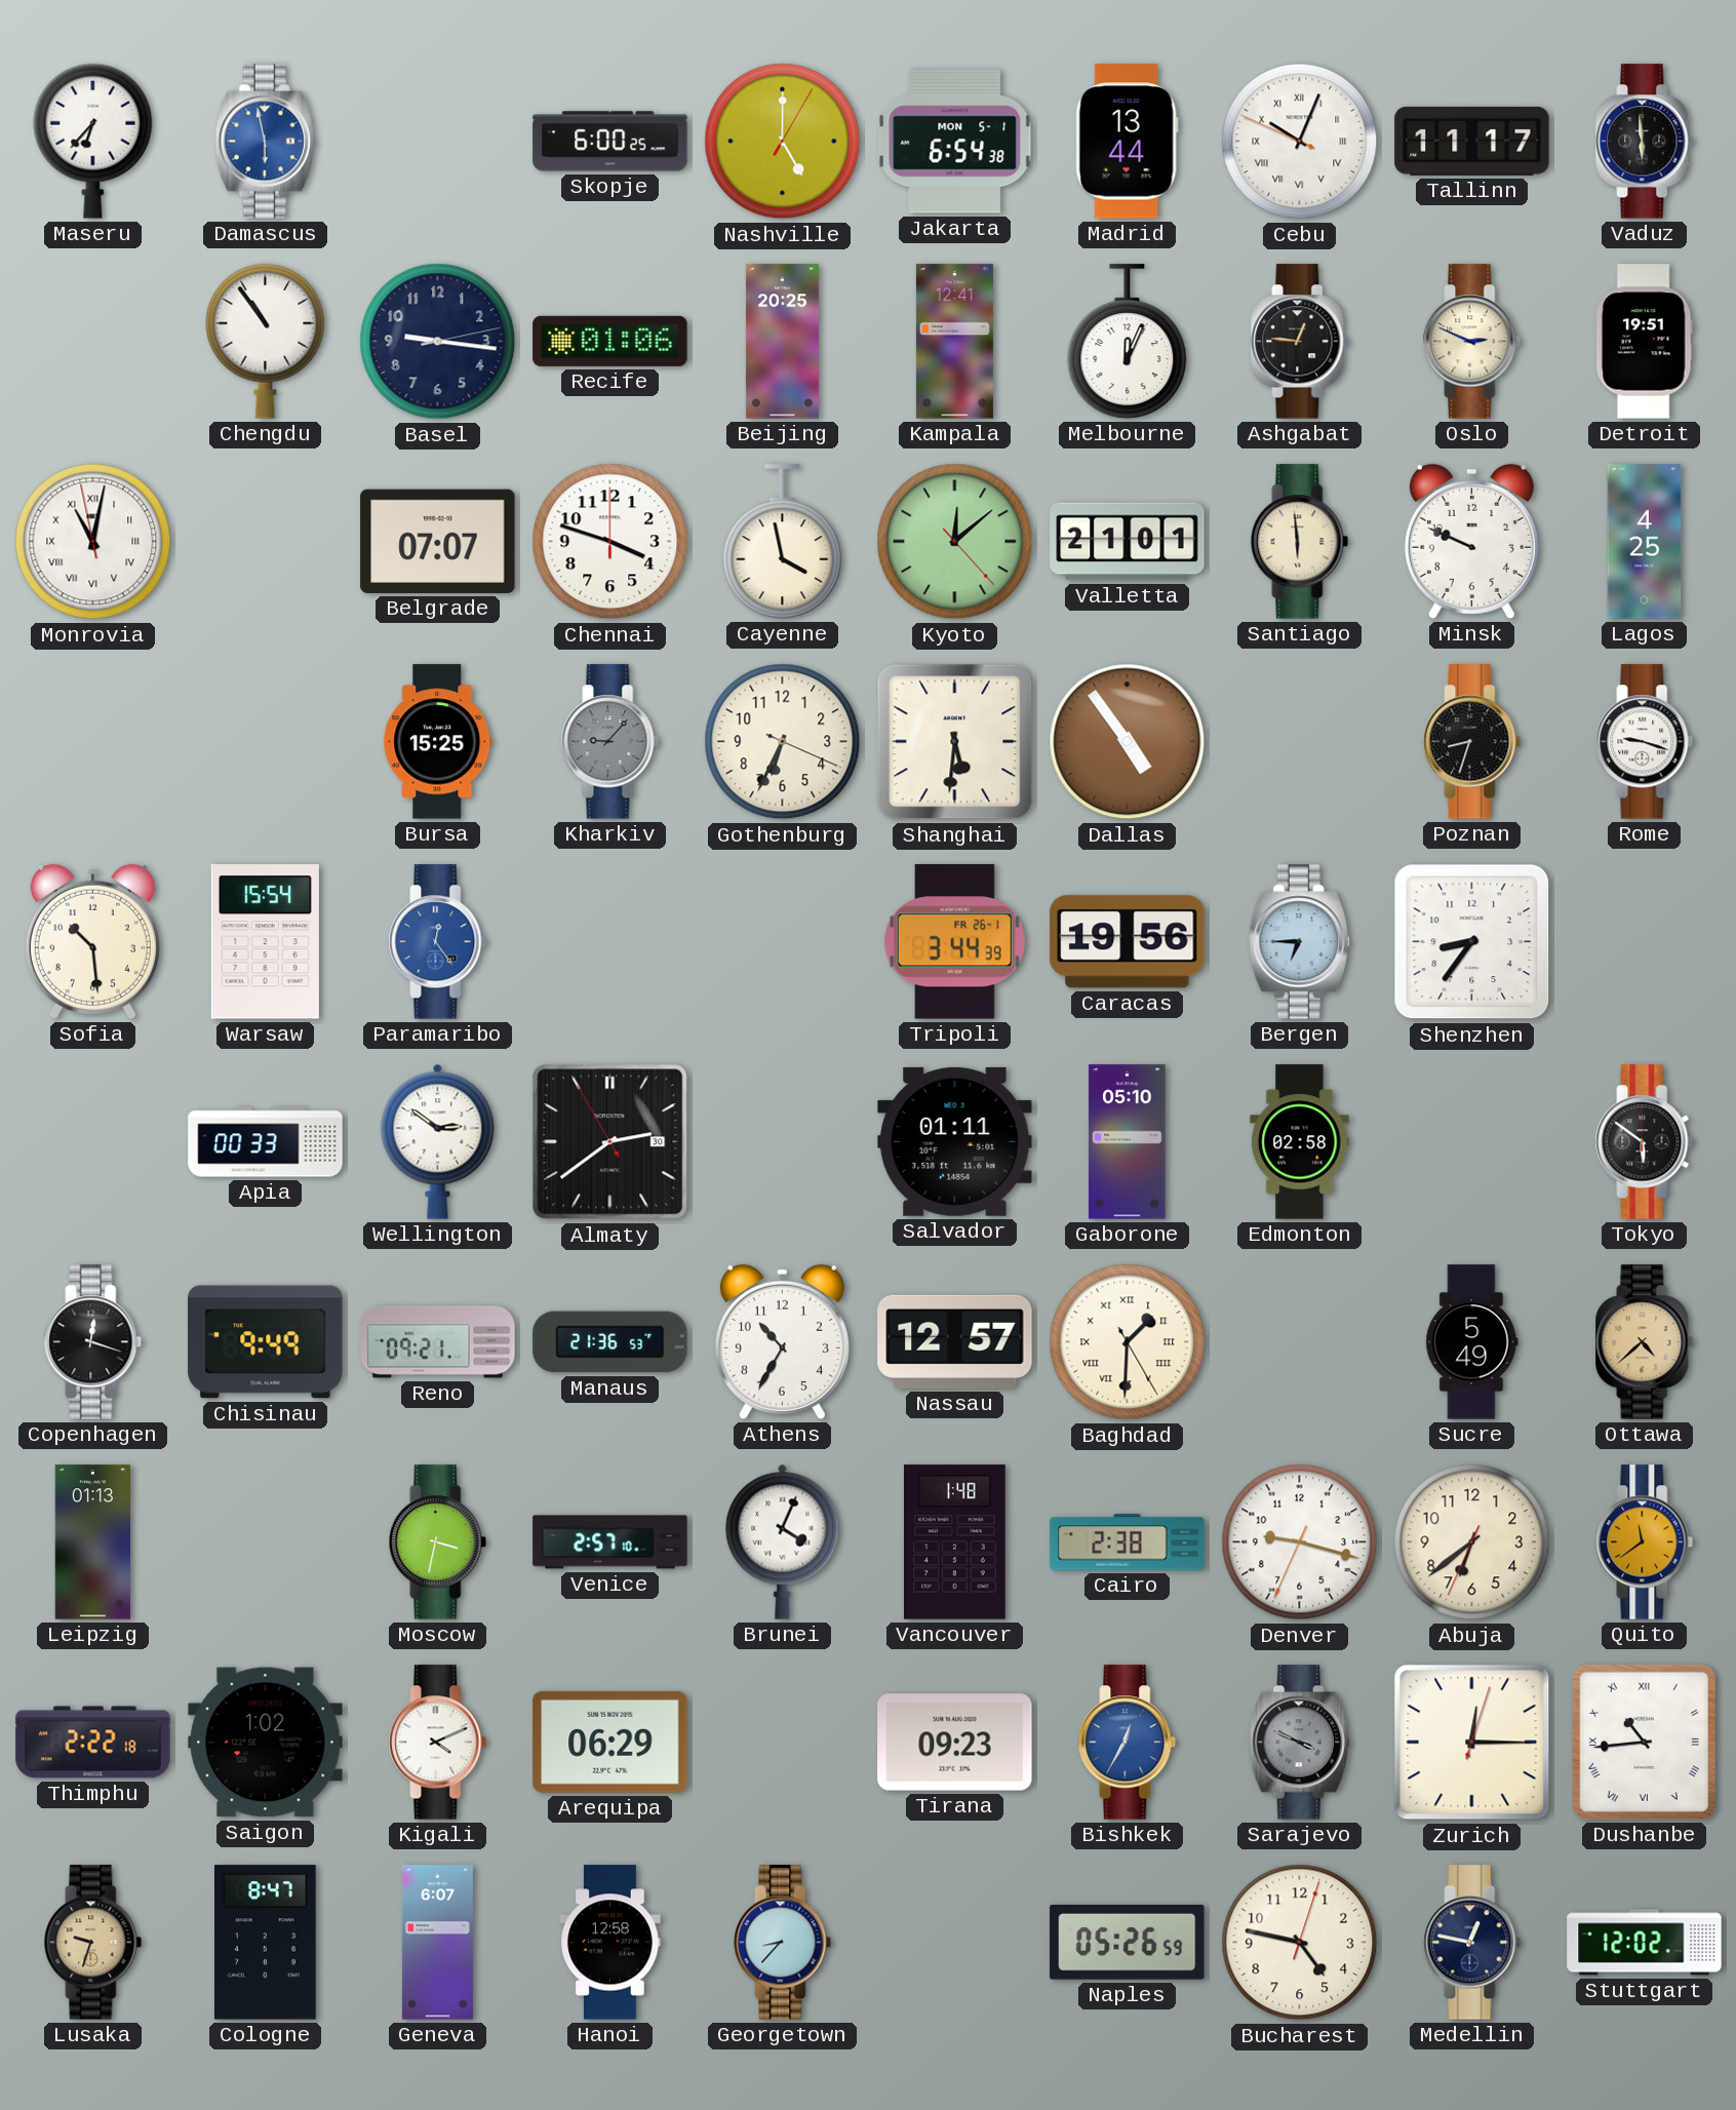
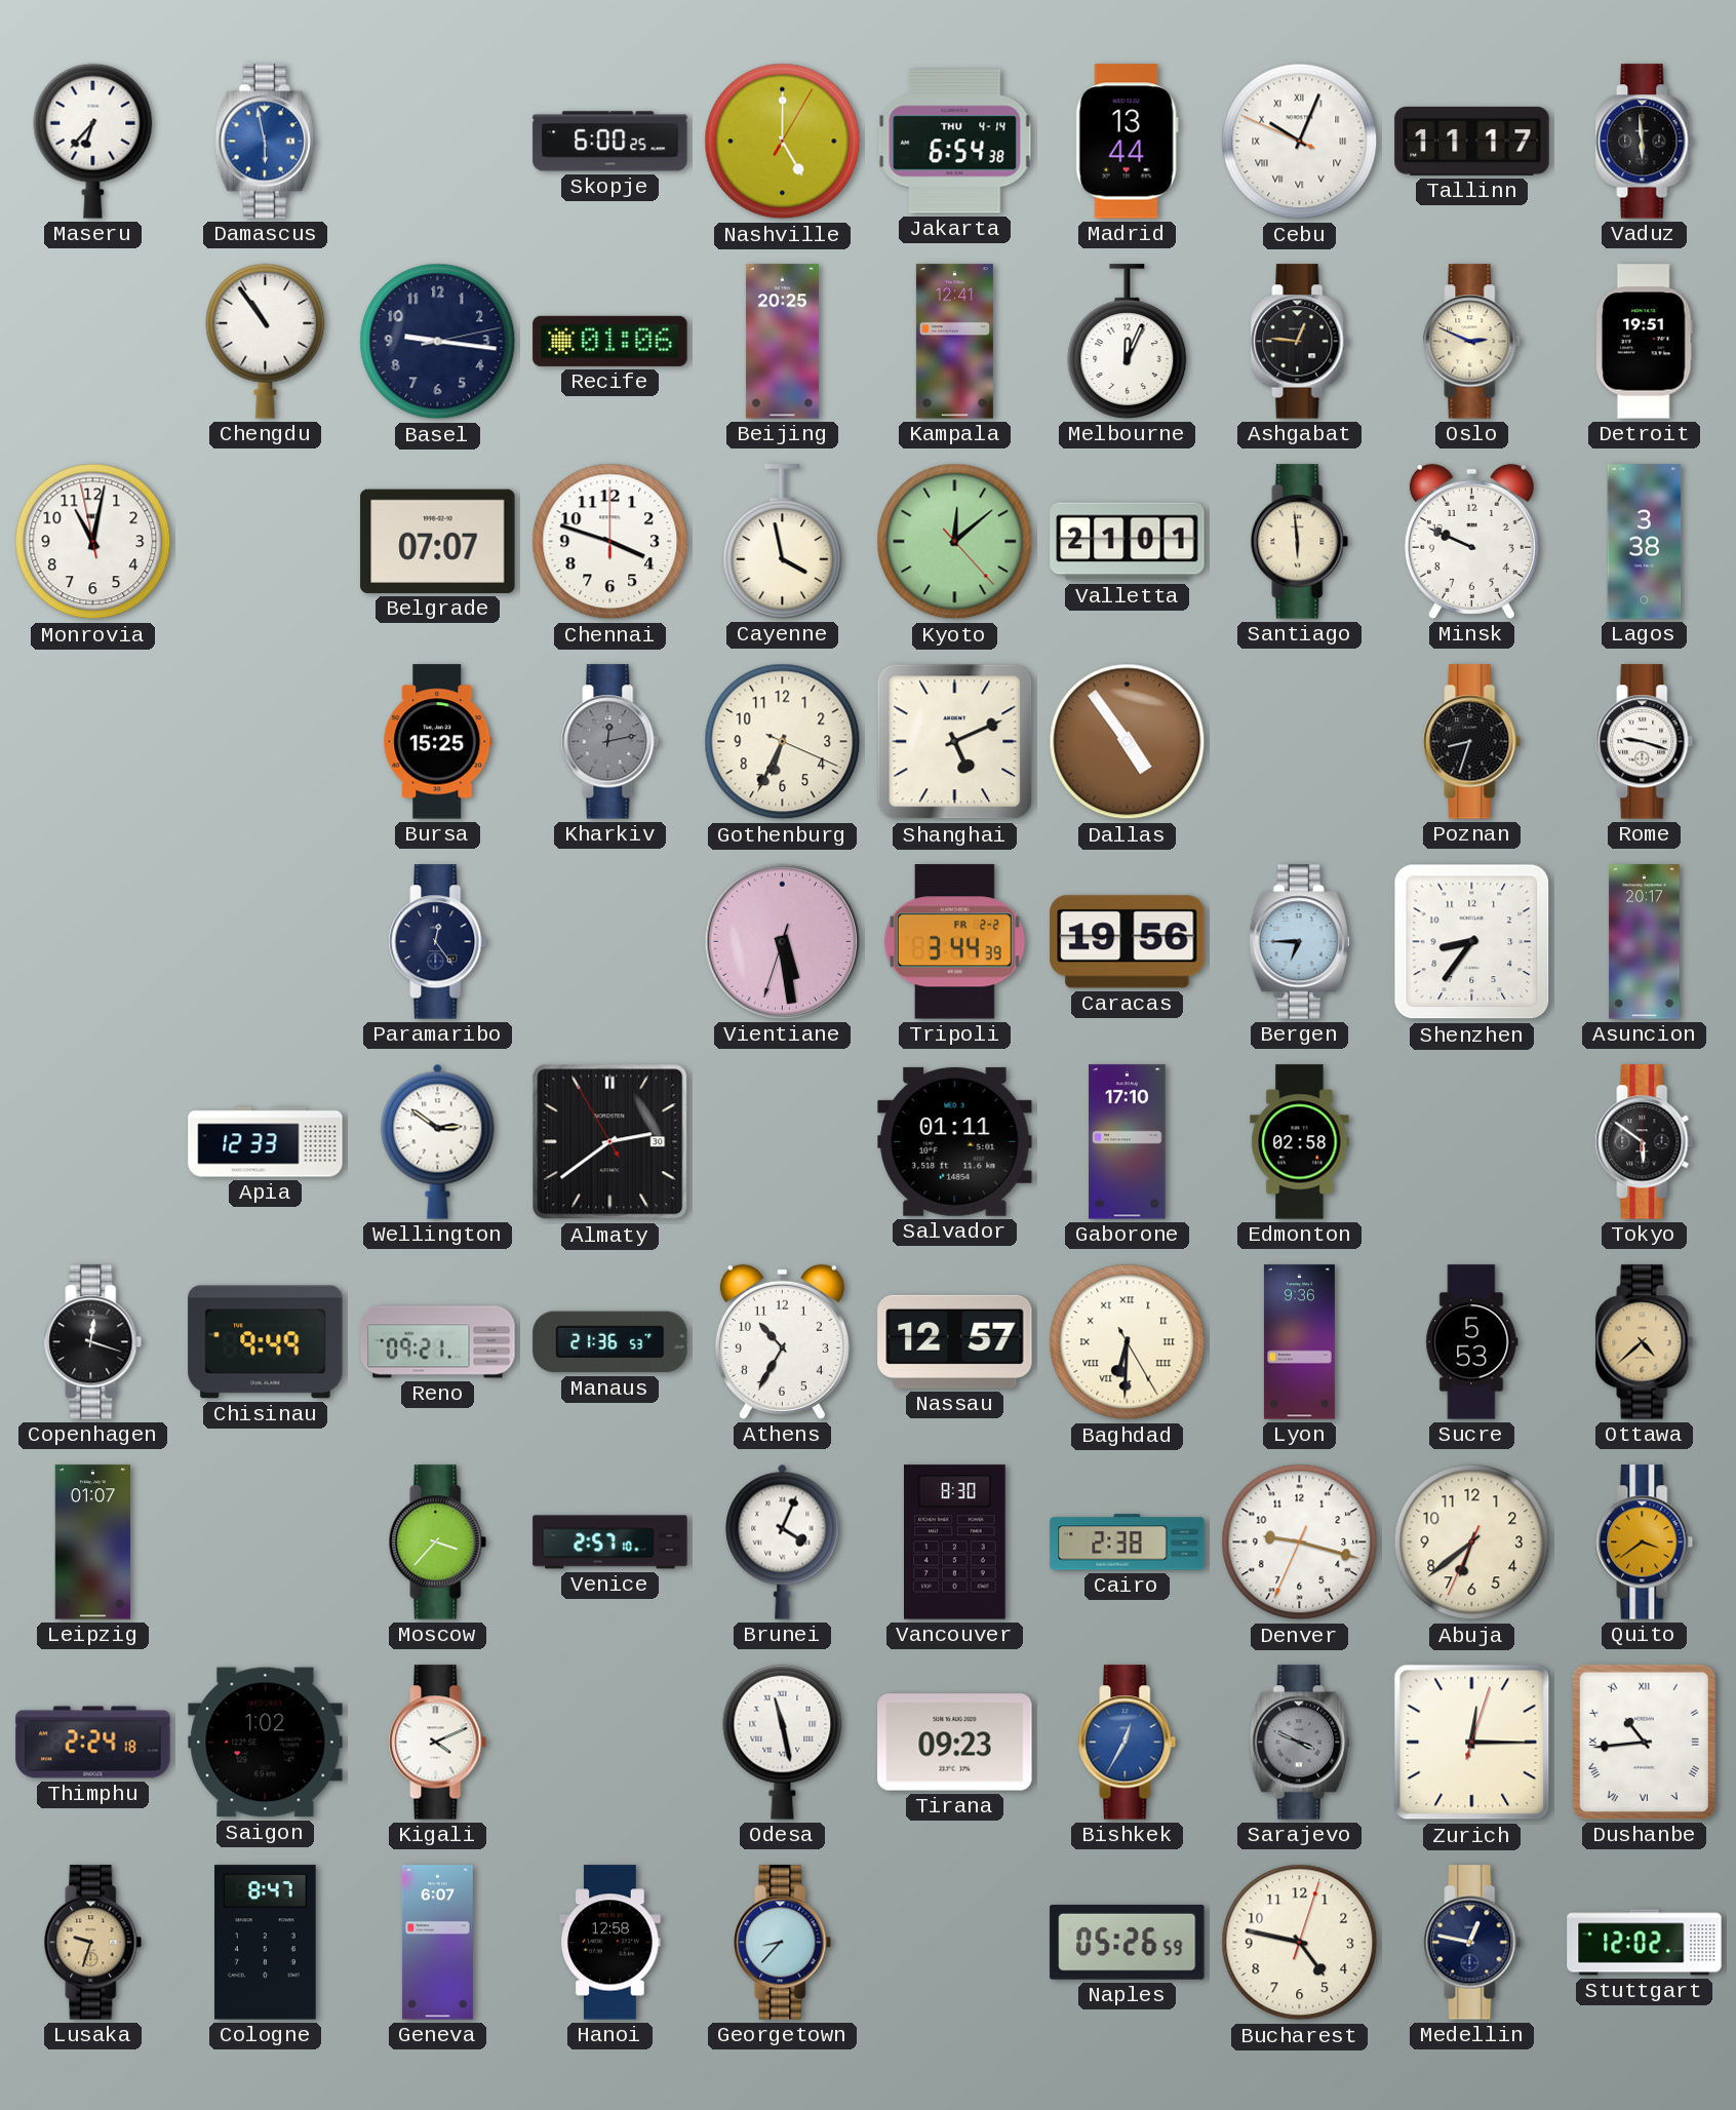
Jakarta date: MON 5-1 -> THU 4-14
Monrovia numerals: Roman -> Arabic
Lagos: 4:25 -> 3:38
Kharkiv: 9:07 -> 12:13
Shanghai: 5:31 -> 5:11
Sofia: 10:29 -> none
Warsaw: 15:54 -> none
Paramaribo dial: blue -> navy
Vientiane: none -> 5:28
Tripoli date: FR 26-1 -> FR 2-2
Asuncion: none -> 20:17
Apia: 00:33 -> 12:33
Gaborone: 05:10 -> 17:10
Baghdad: 1:30 -> 6:30
Lyon: none -> 9:36
Sucre: 5:49 -> 5:53
Leipzig: 01:13 -> 01:07
Moscow: 3:32 -> 3:37
Vancouver: 1:48 -> 8:30
Quito: 11:39 -> 3:39
Thimphu: 2:22 -> 2:24
Arequipa: 06:29 -> none
Odesa: none -> 11:28
